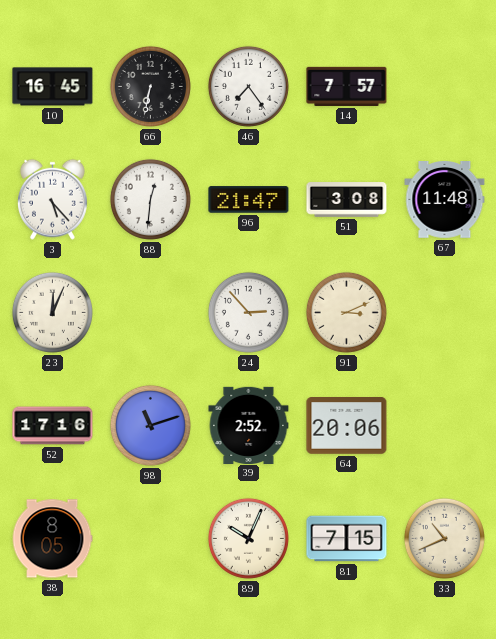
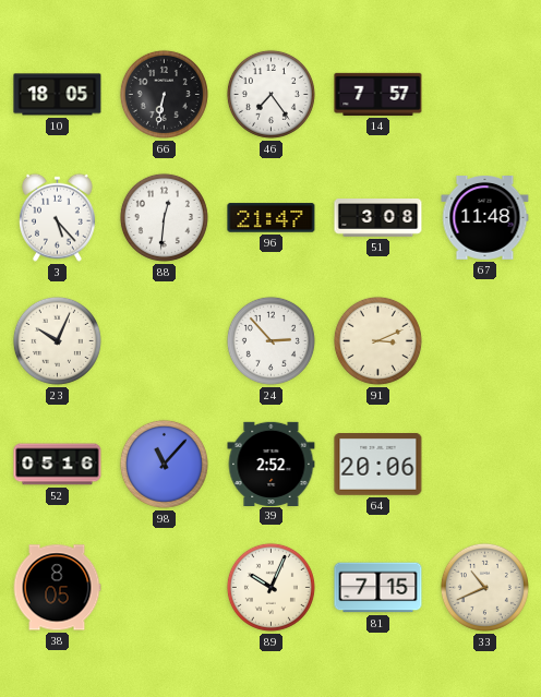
10: 16:45 -> 18:05
23: 12:04 -> 10:04
52: 17:16 -> 05:16
98: 11:12 -> 11:07
